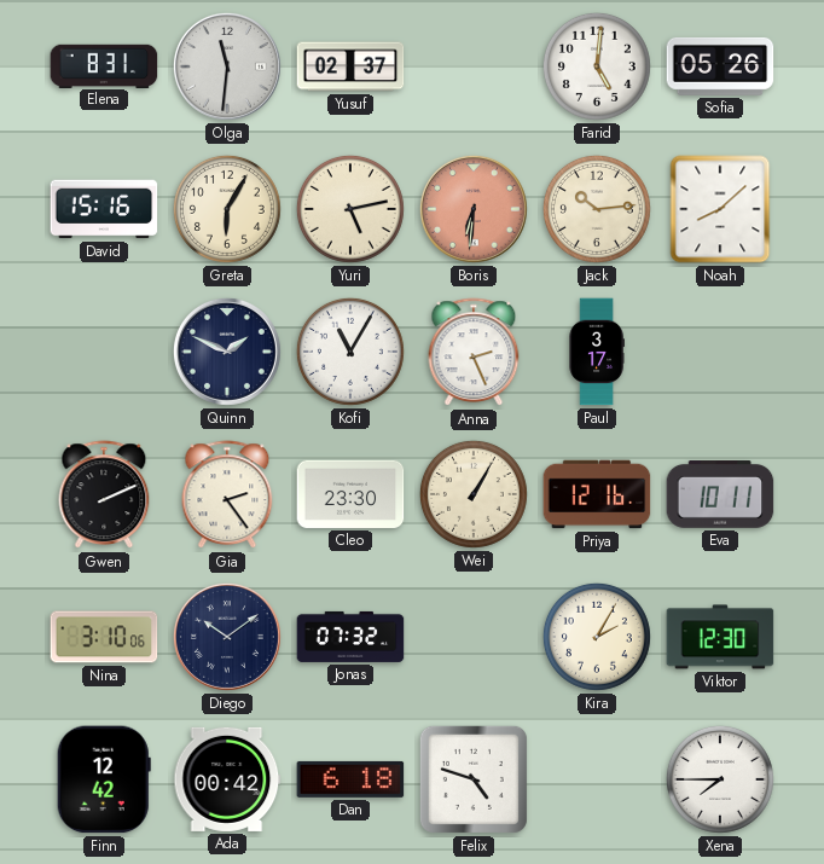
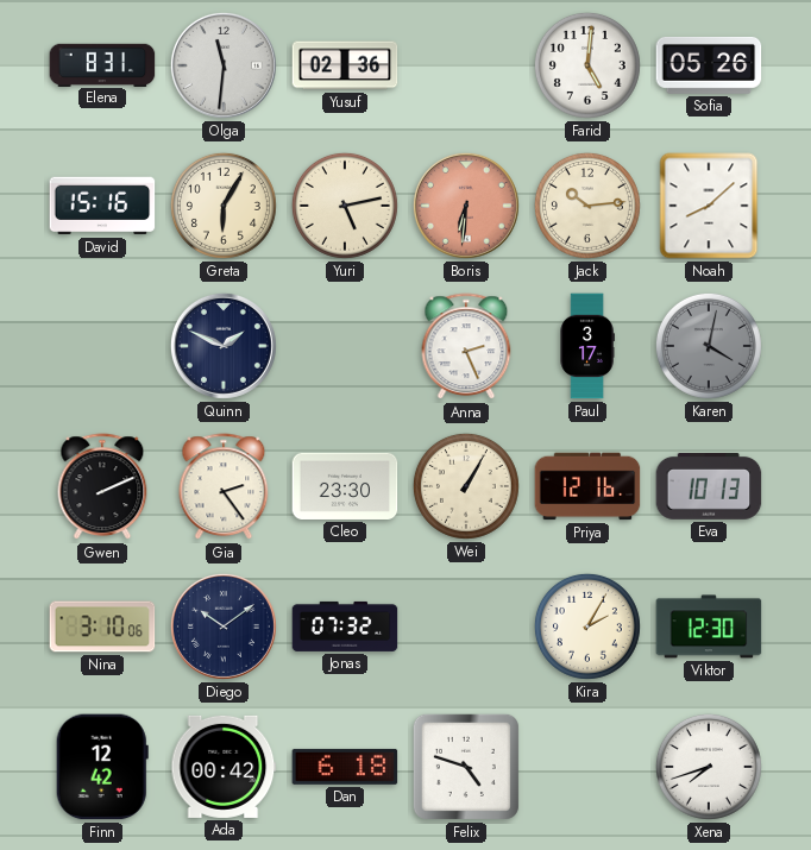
Yusuf: 02:37 -> 02:36
Kofi: 11:05 -> none
Karen: none -> 4:02
Eva: 10:11 -> 10:13
Xena: 7:45 -> 7:42
